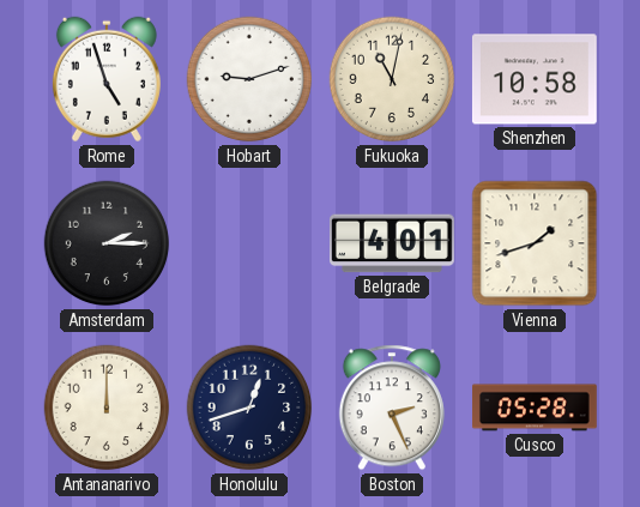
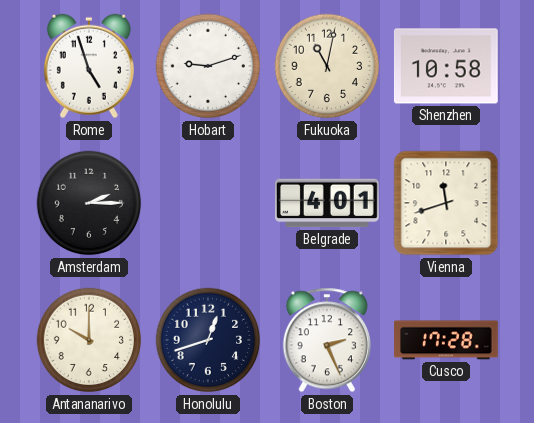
Vienna: 1:42 -> 11:42
Antananarivo: 12:00 -> 10:00
Cusco: 05:28 -> 17:28
